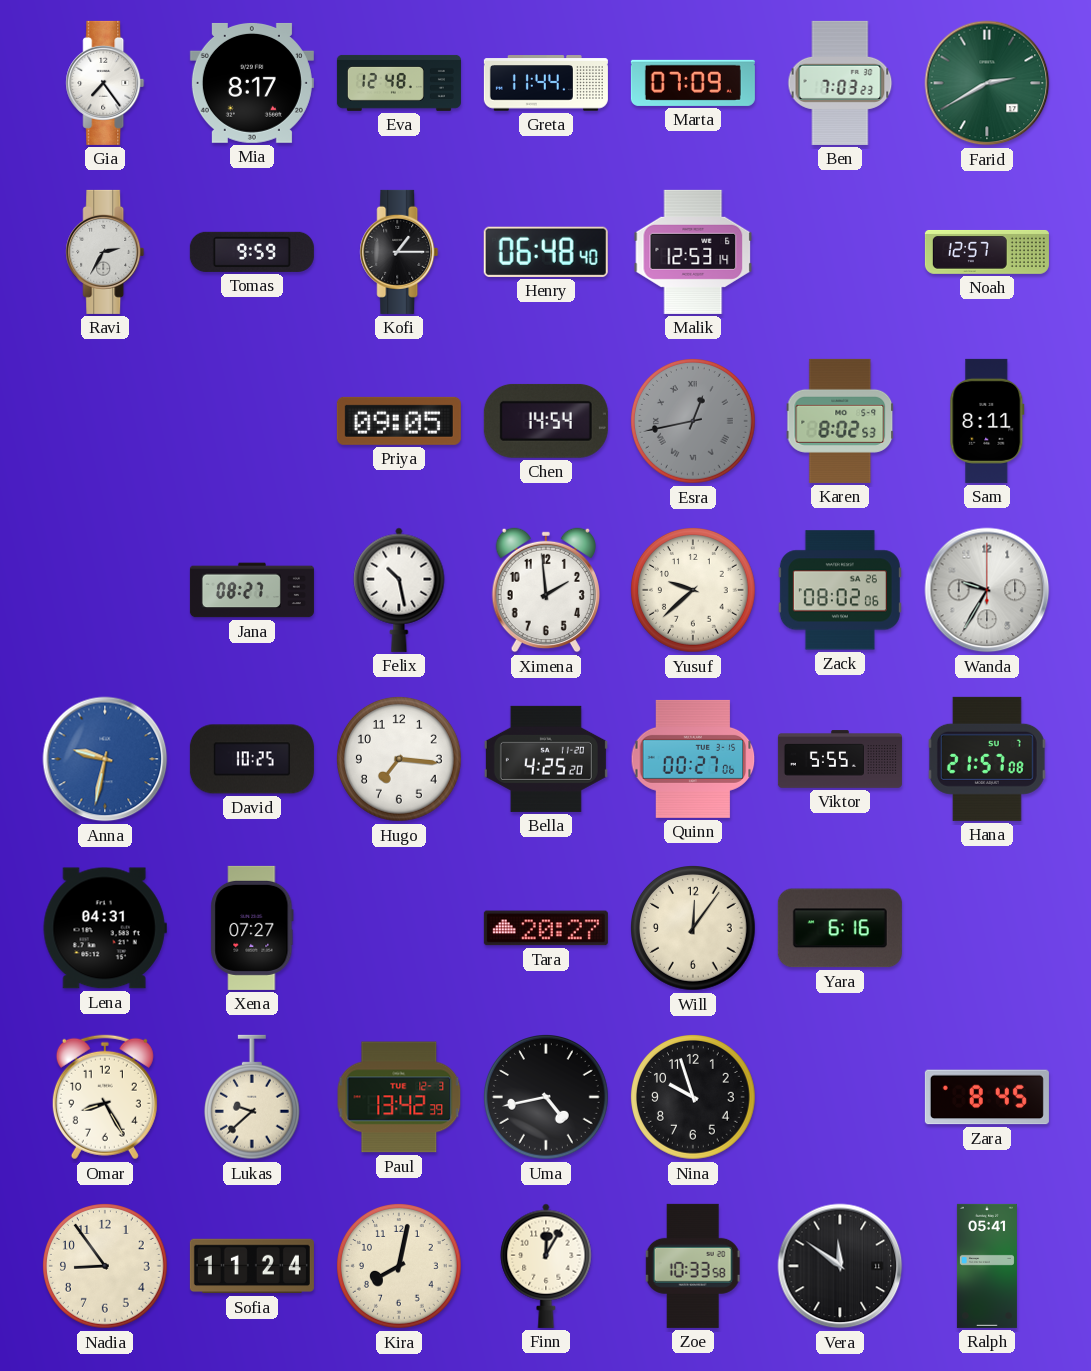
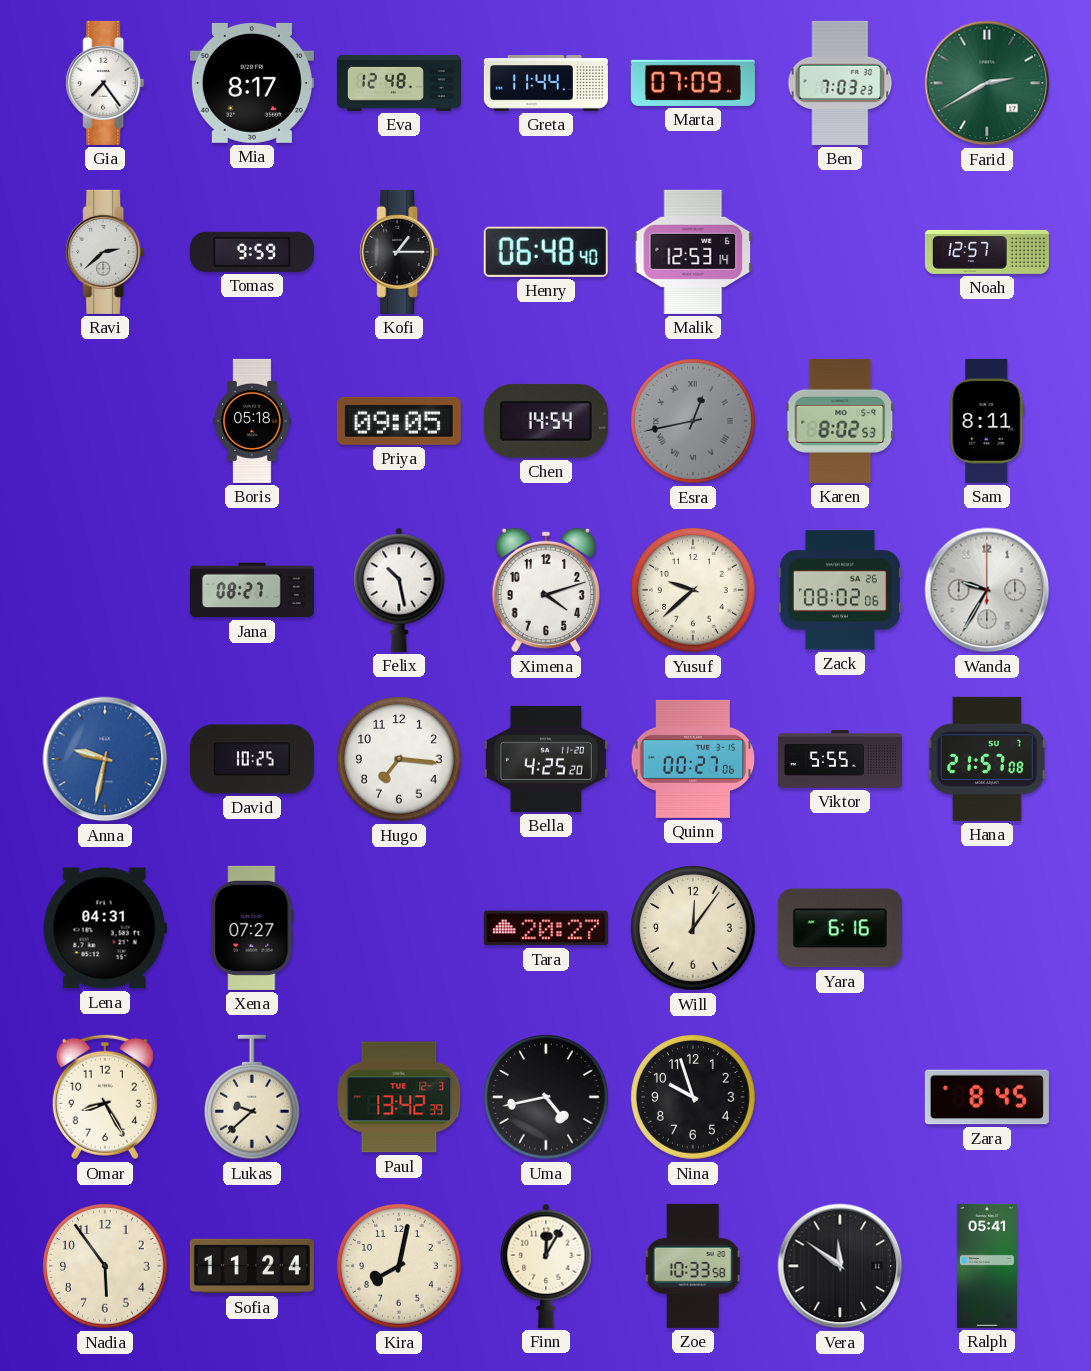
Ravi: 2:35 -> 2:38
Boris: none -> 05:18
Ximena: 1:59 -> 4:12
Nadia: 8:54 -> 5:54
